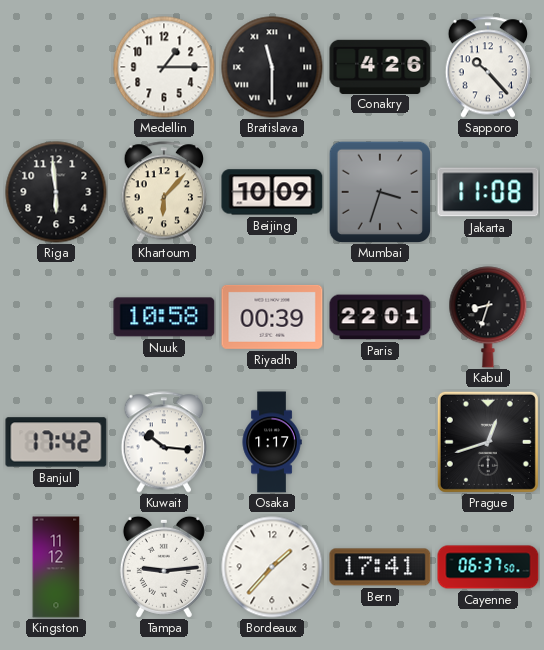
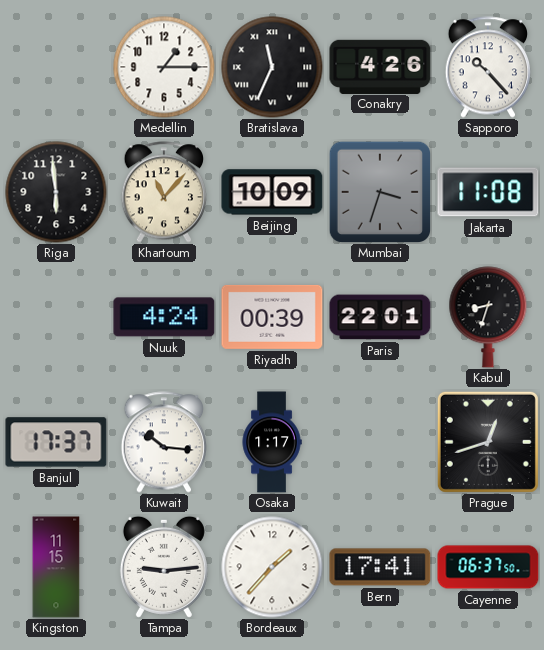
Bratislava: 11:30 -> 11:34
Khartoum: 6:07 -> 11:07
Nuuk: 10:58 -> 4:24
Banjul: 17:42 -> 17:37
Kingston: 11:12 -> 11:15
